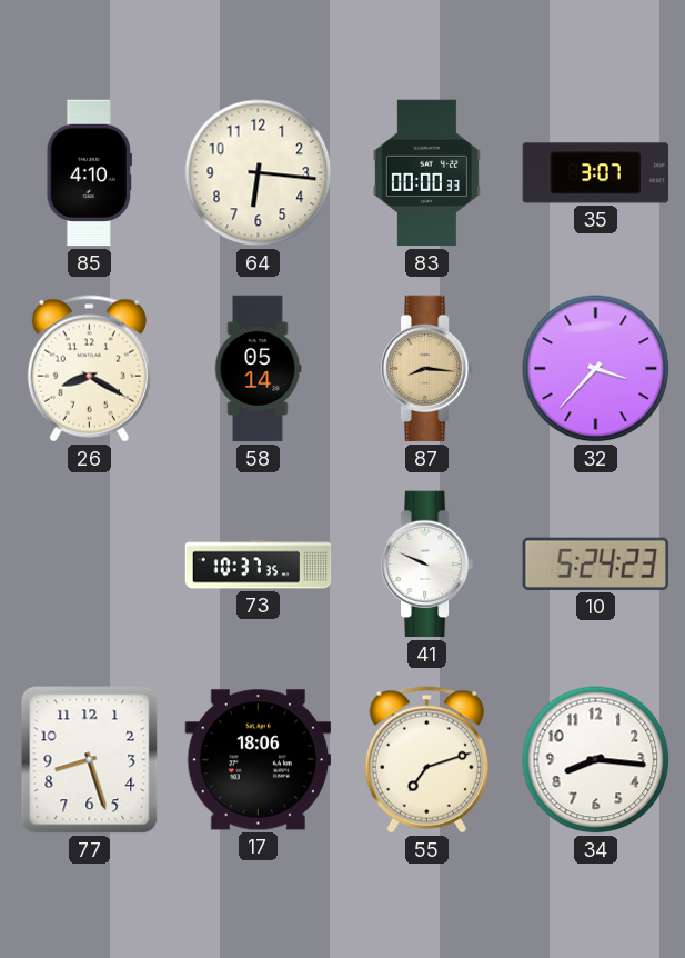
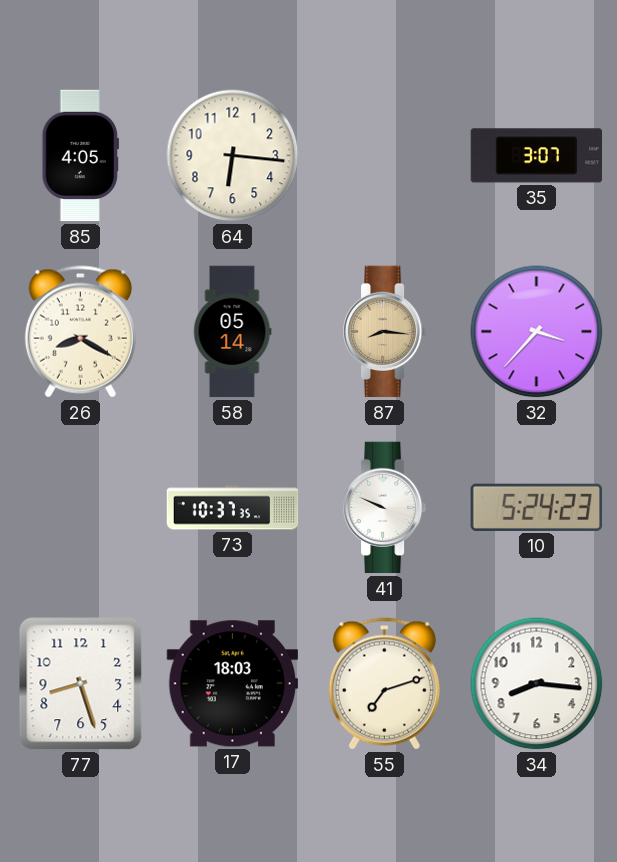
85: 4:10 -> 4:05
83: 00:00 -> none
17: 18:06 -> 18:03
